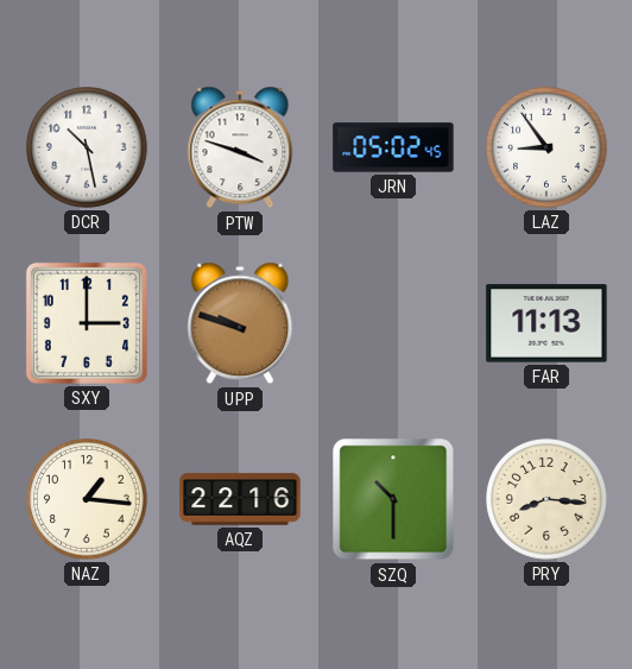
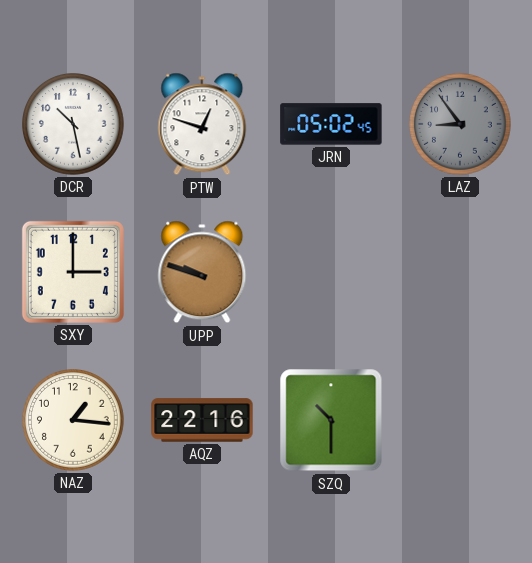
PTW: 3:48 -> 12:48
LAZ dial: white -> grey
FAR: 11:13 -> none
PRY: 8:16 -> none
